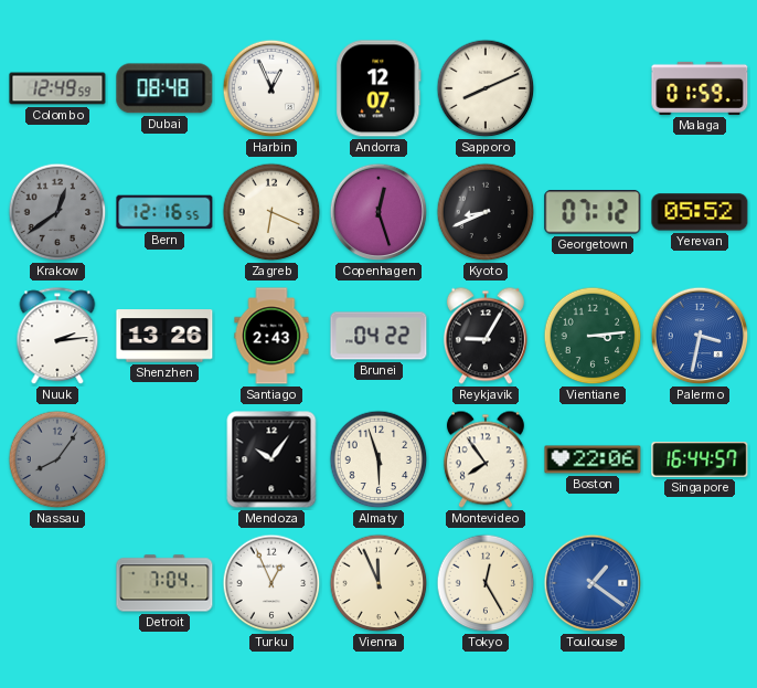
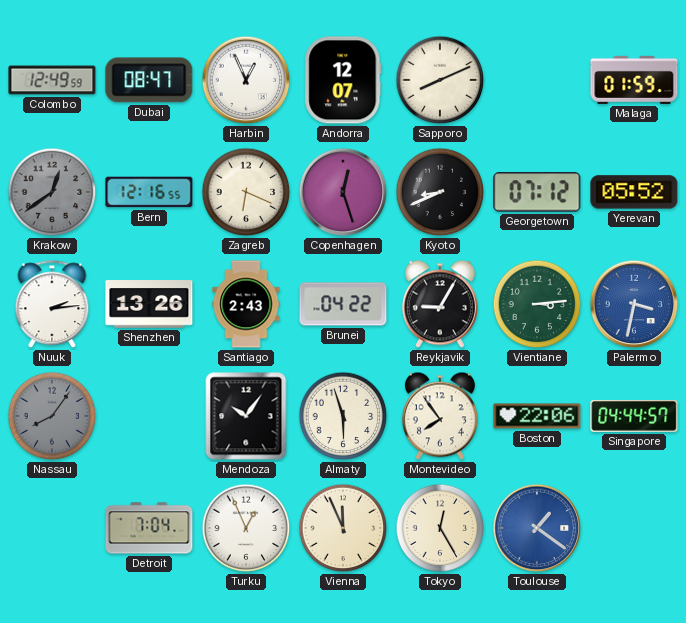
Dubai: 08:48 -> 08:47
Singapore: 16:44 -> 04:44
